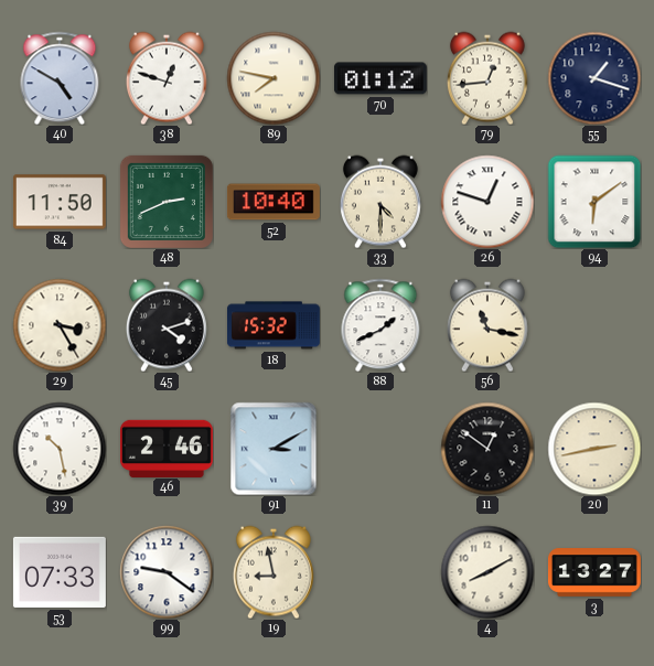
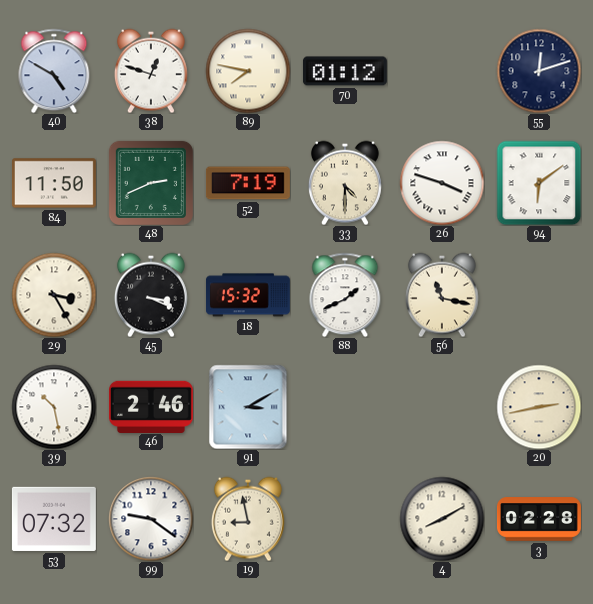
79: 12:44 -> none
55: 1:18 -> 12:12
52: 10:40 -> 7:19
26: 12:48 -> 3:48
45: 4:12 -> 3:19
11: 12:51 -> none
53: 07:33 -> 07:32
3: 13:27 -> 02:28
